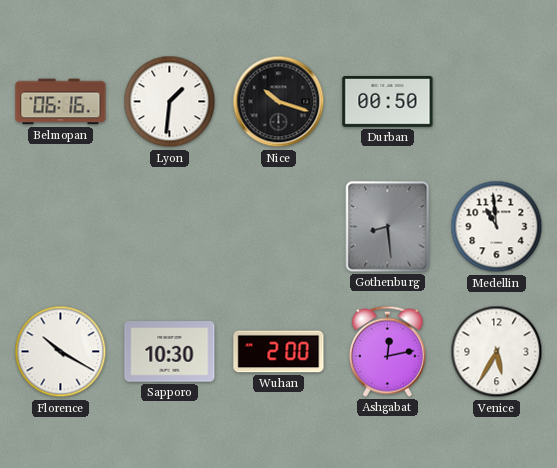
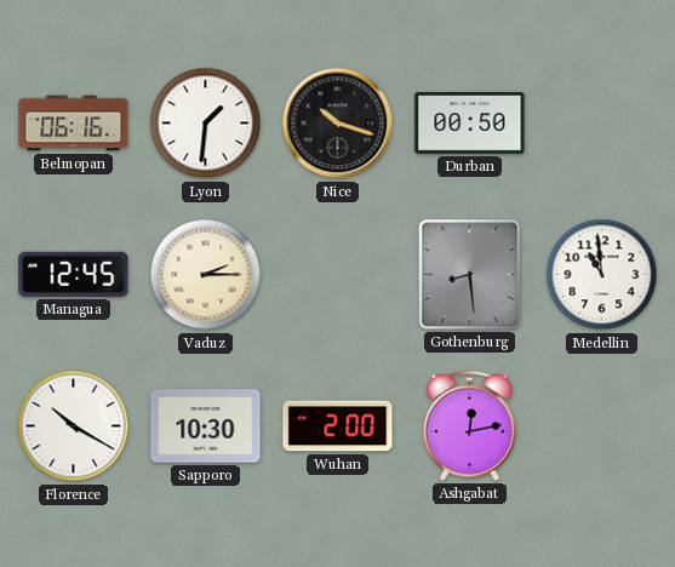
Managua: none -> 12:45
Vaduz: none -> 2:15
Venice: 5:35 -> none
